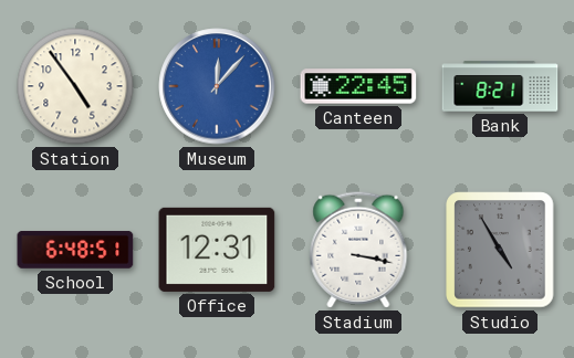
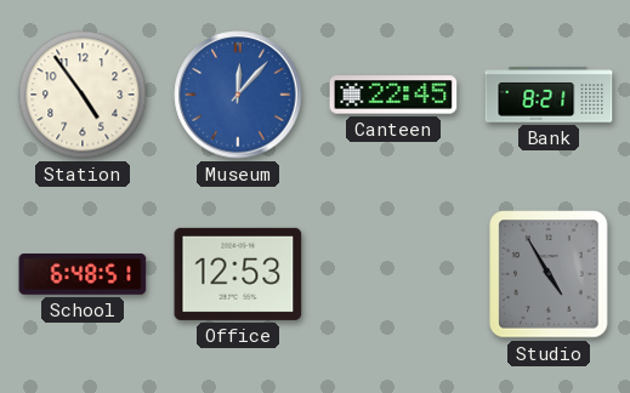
Office: 12:31 -> 12:53
Stadium: 3:17 -> none
